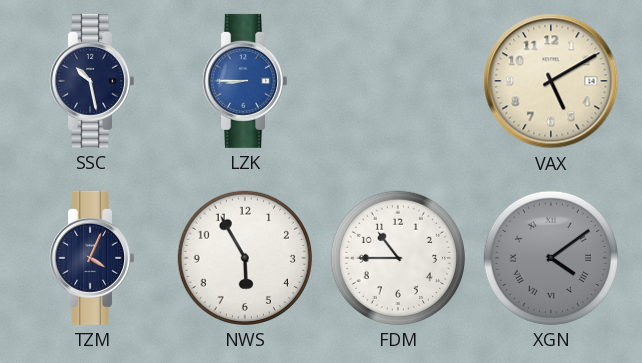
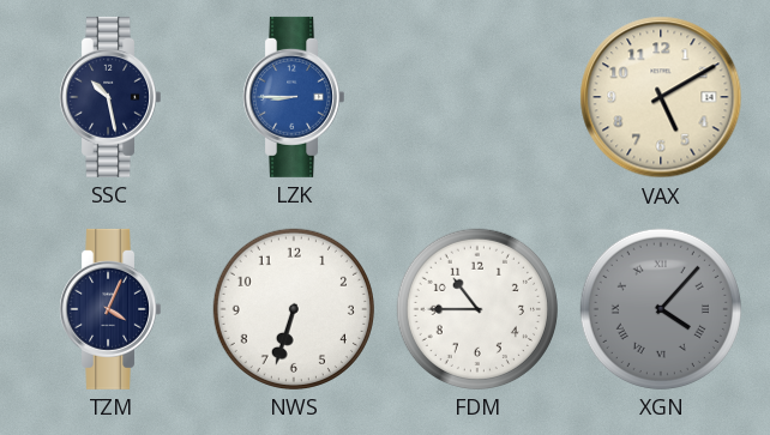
NWS: 5:55 -> 6:33
XGN: 4:09 -> 4:07
